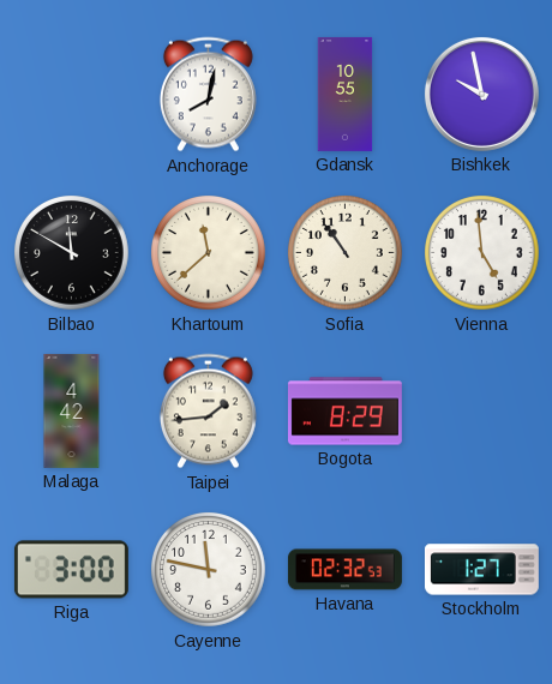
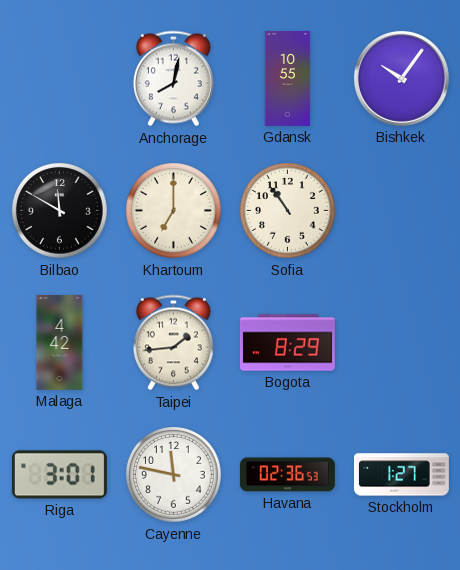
Bishkek: 9:58 -> 10:06
Khartoum: 11:38 -> 7:00
Vienna: 4:59 -> none
Riga: 3:00 -> 3:01
Havana: 02:32 -> 02:36
